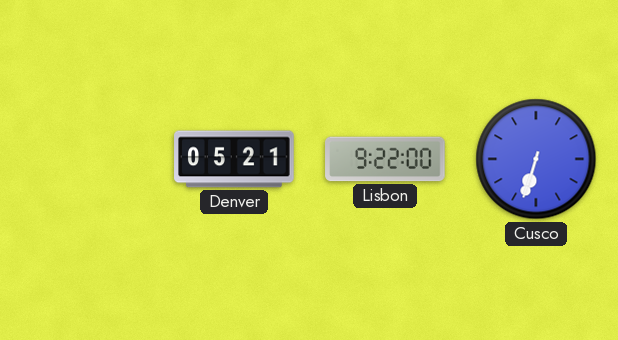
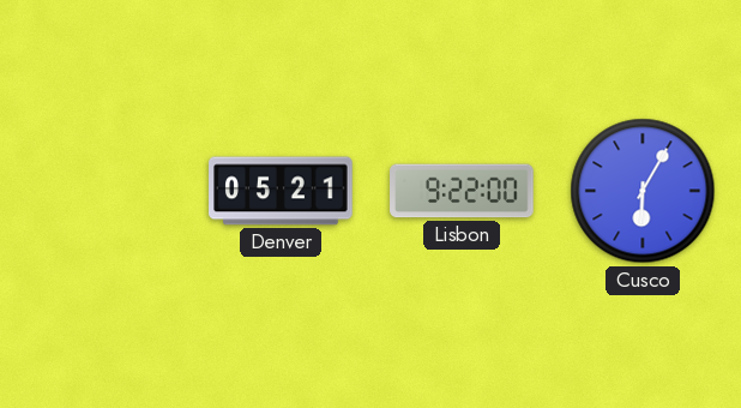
Cusco: 6:33 -> 6:05
